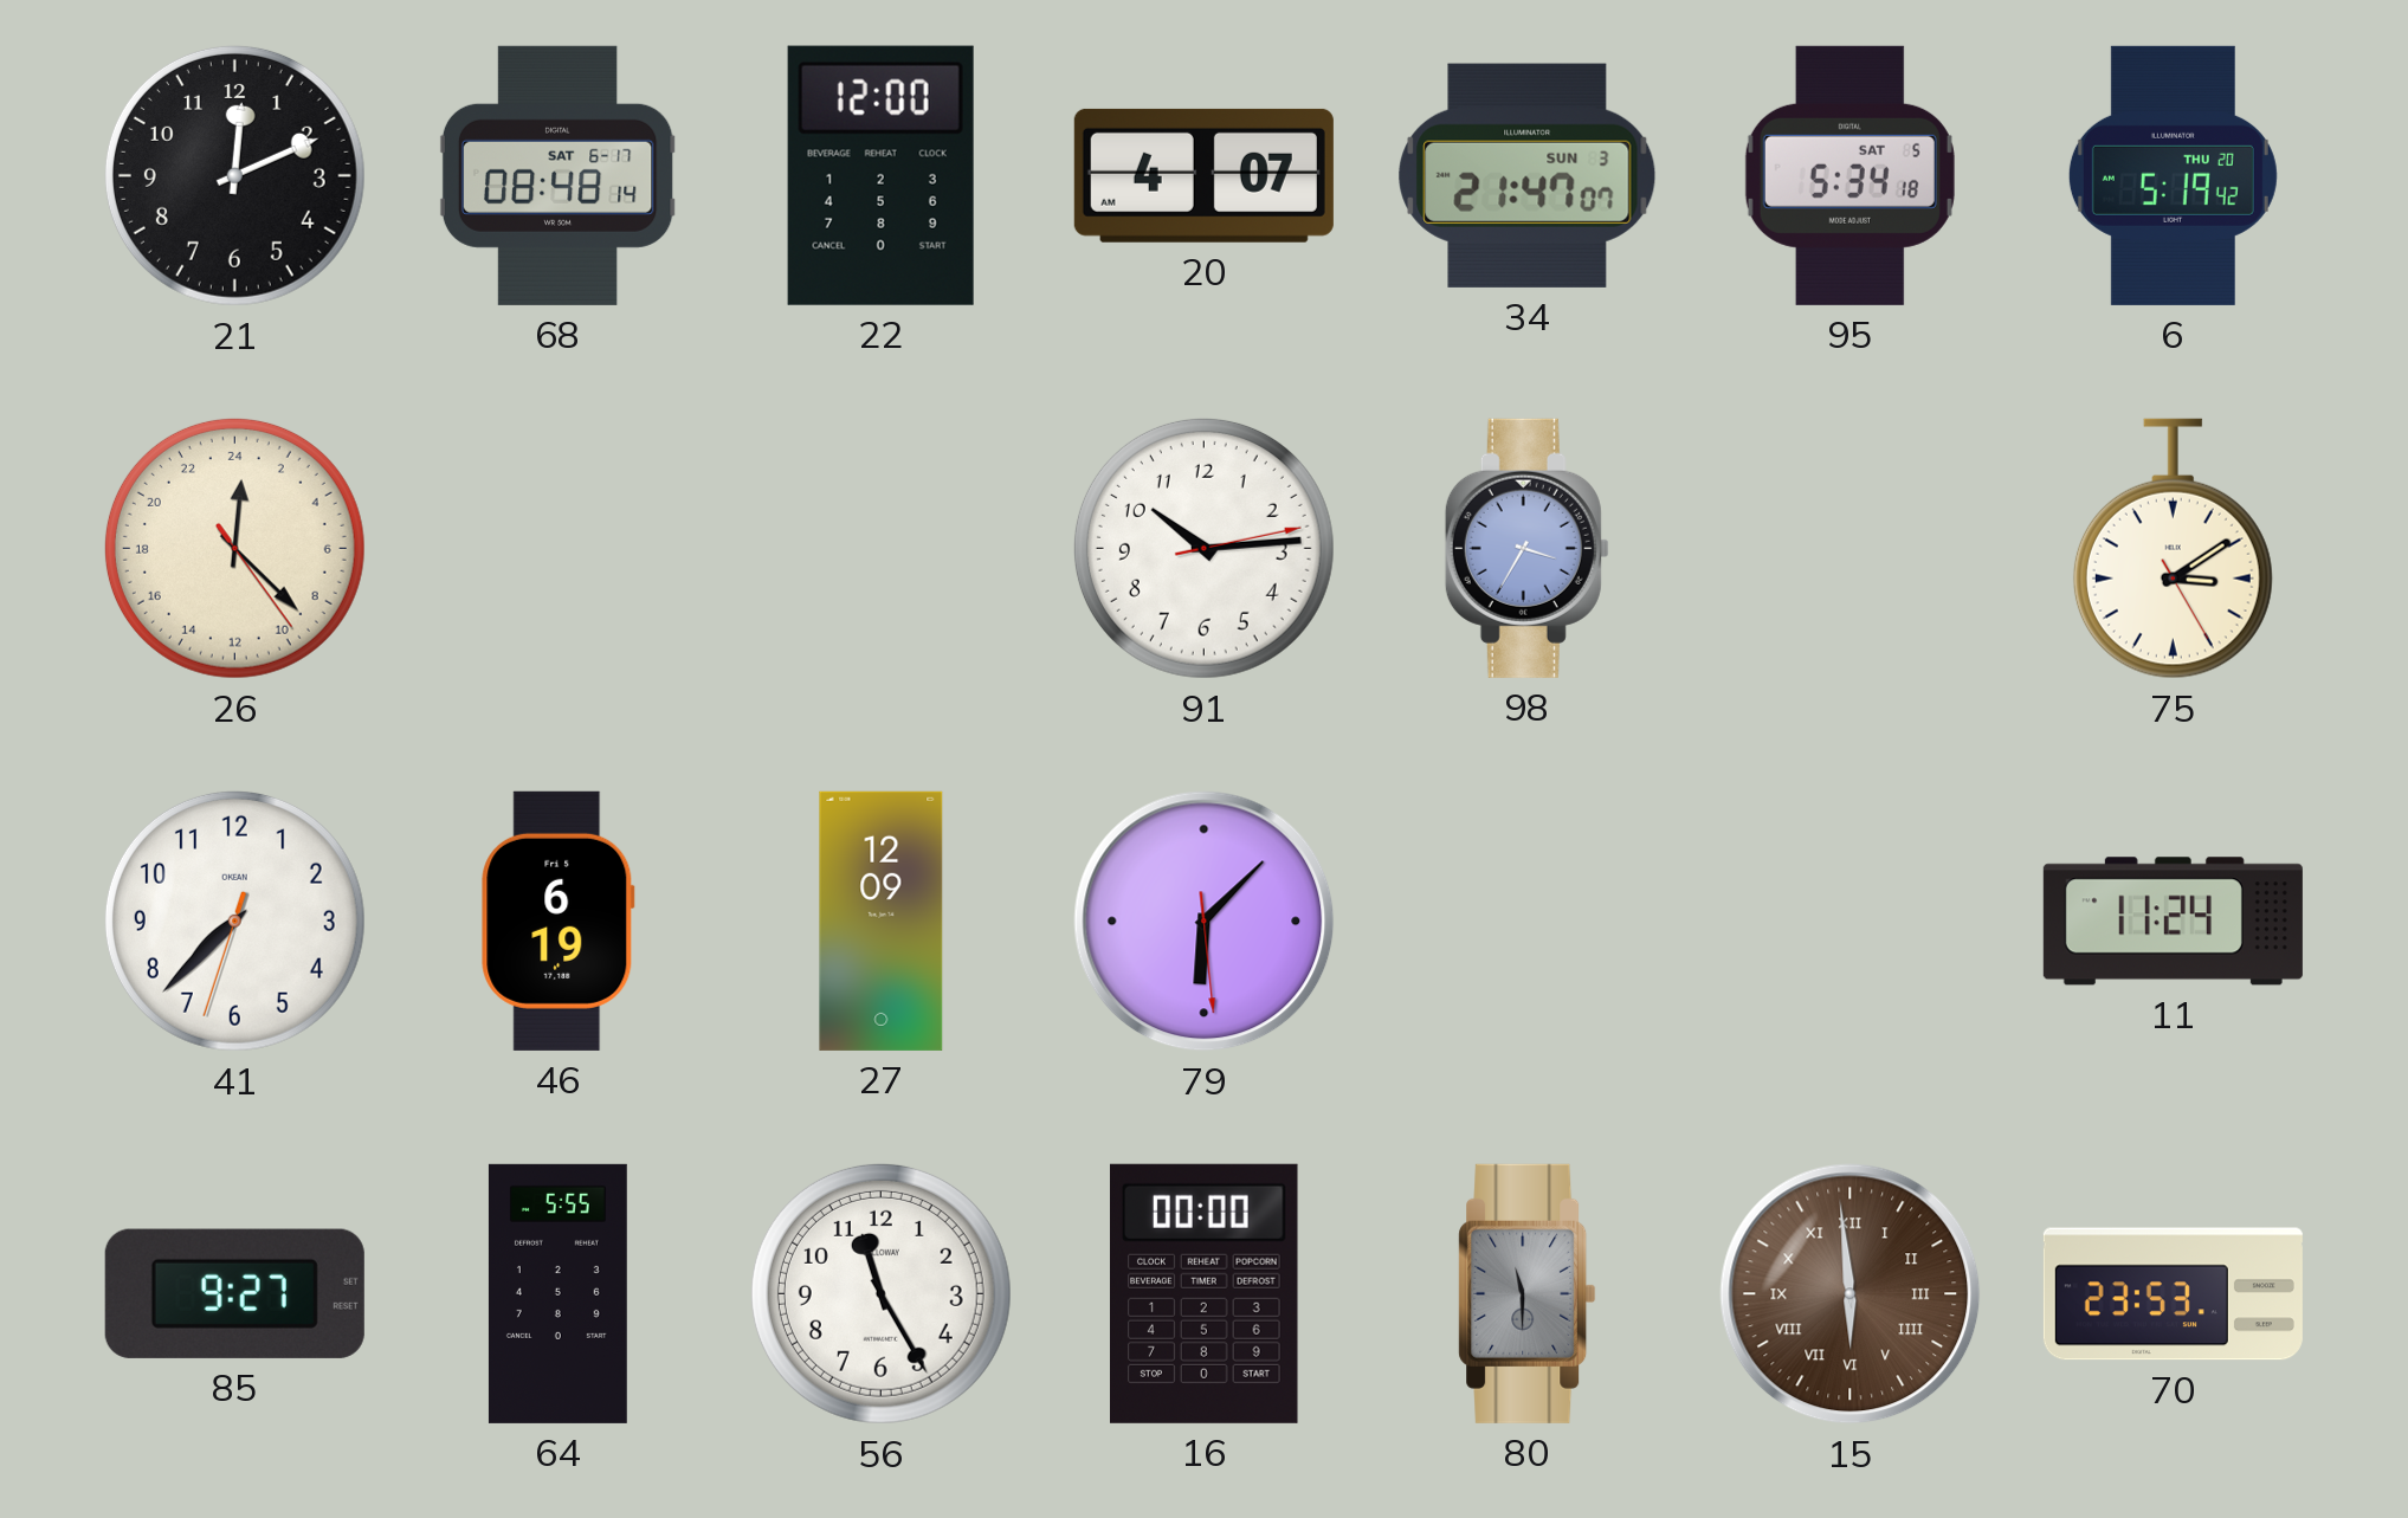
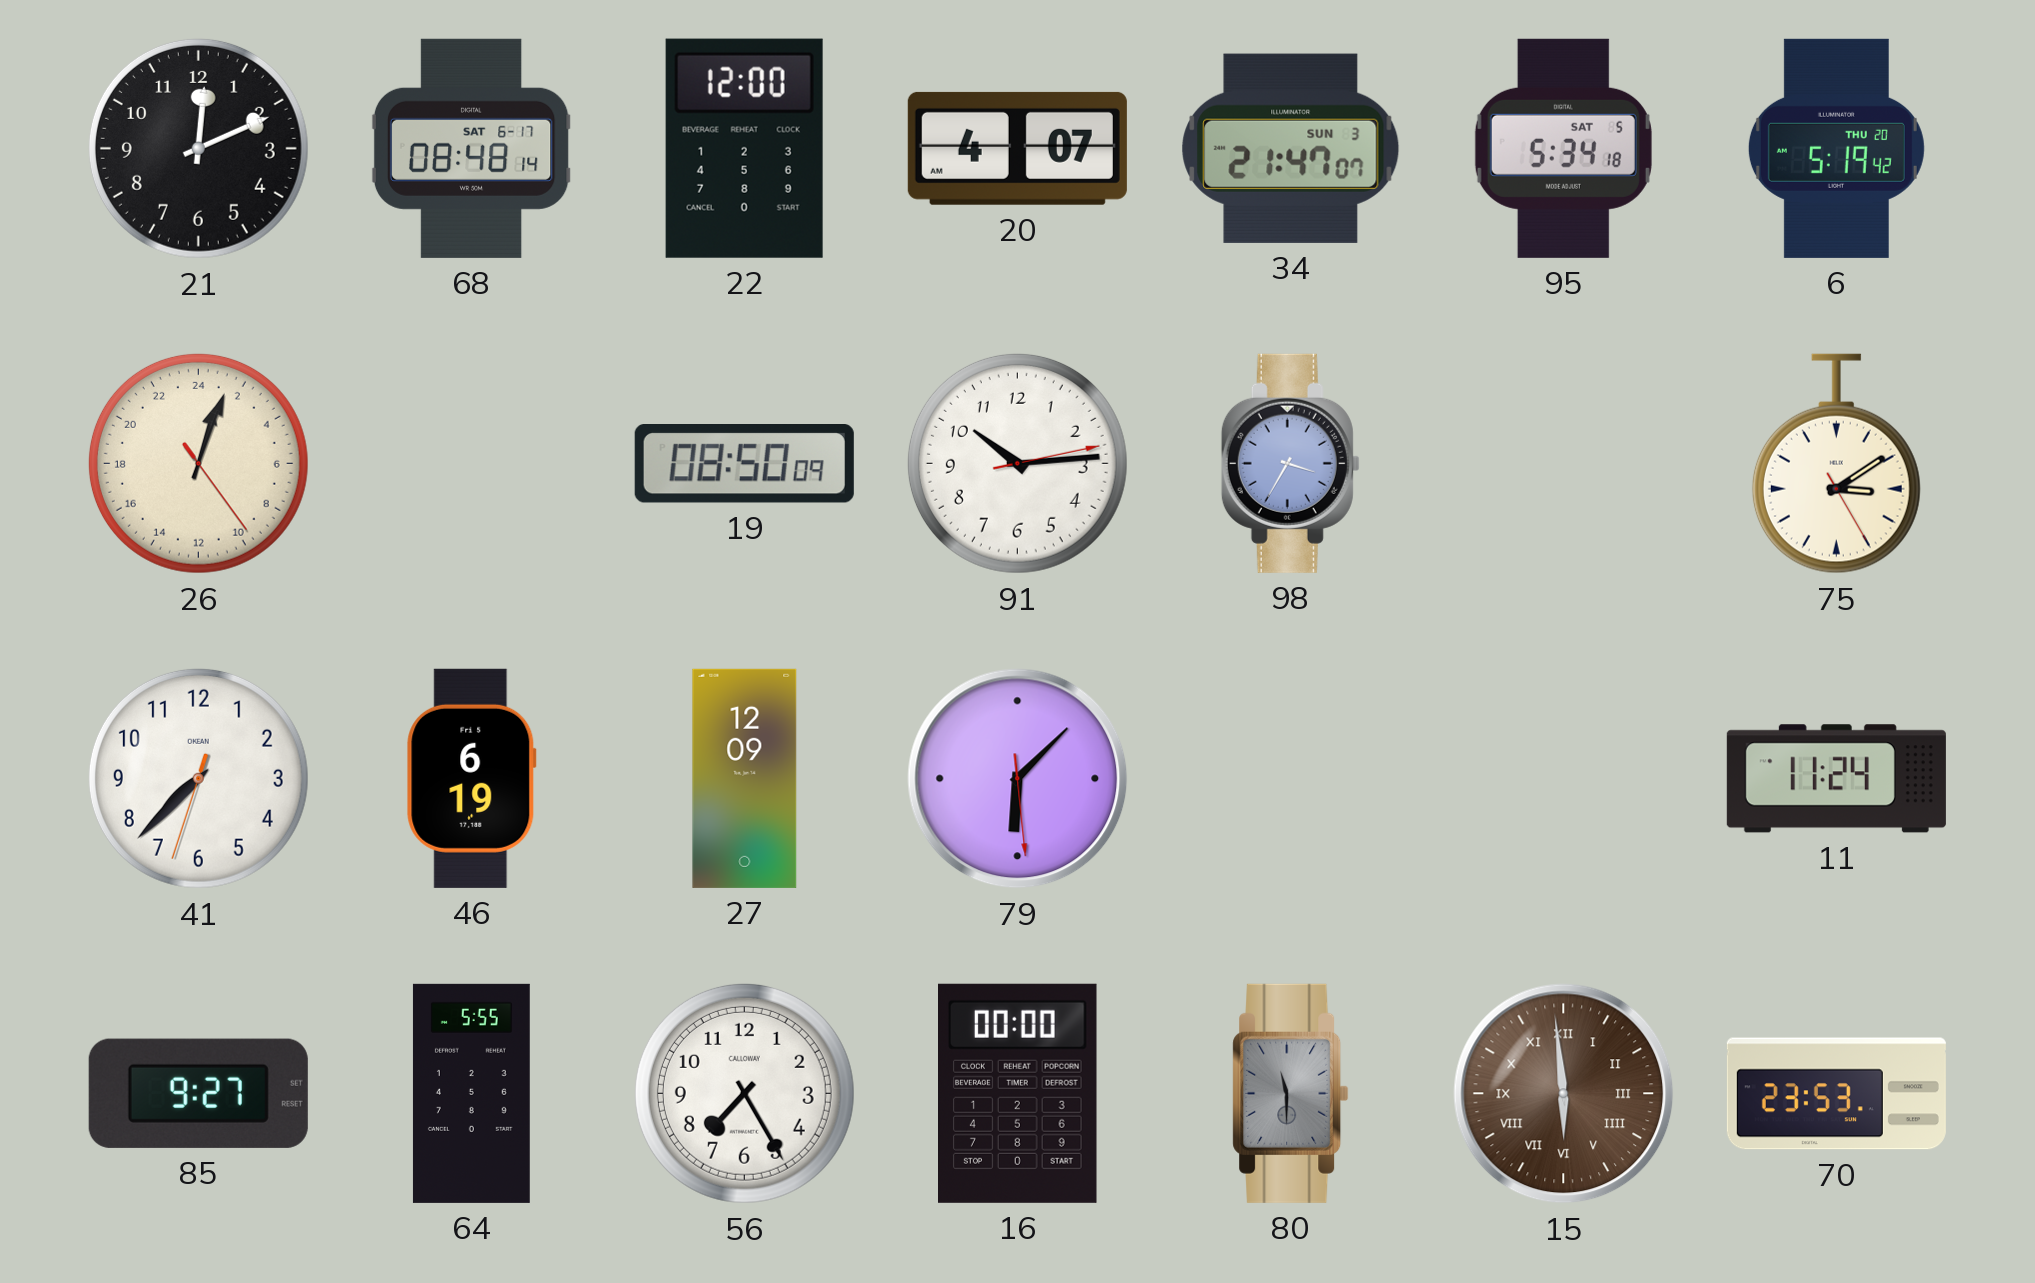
26: 0:22 -> 1:03
19: none -> 08:50
56: 11:25 -> 7:25
